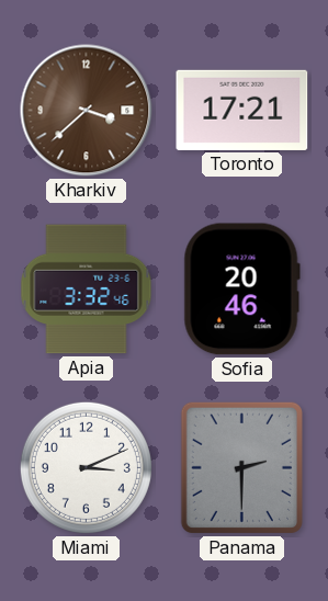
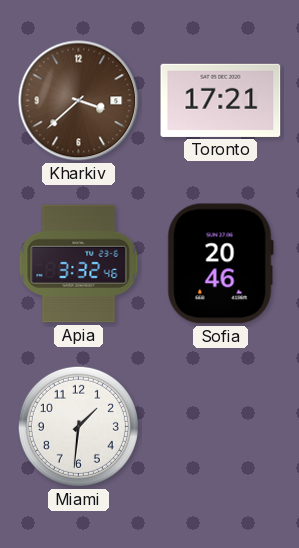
Miami: 3:11 -> 1:31
Panama: 2:30 -> none
